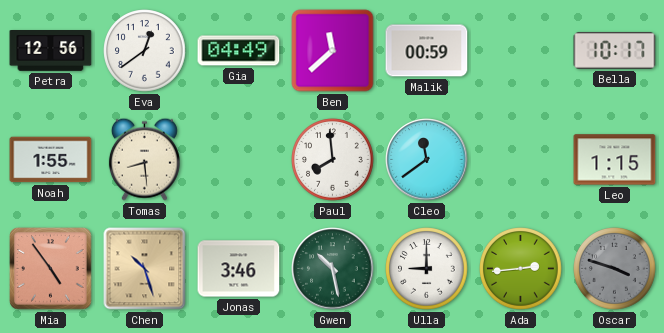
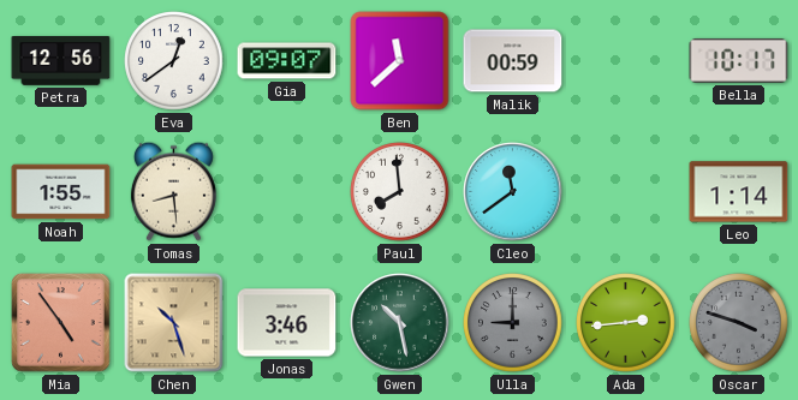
Gia: 04:49 -> 09:07
Leo: 1:15 -> 1:14
Ulla dial: white -> grey
